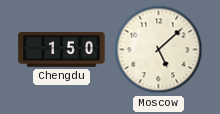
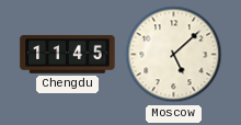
Chengdu: 1:50 -> 11:45
